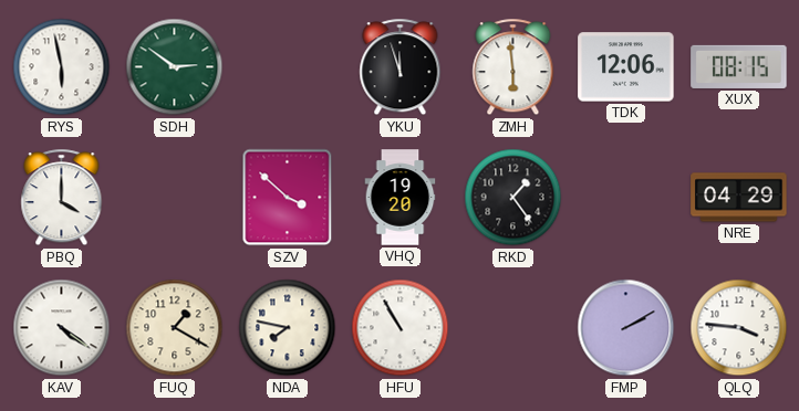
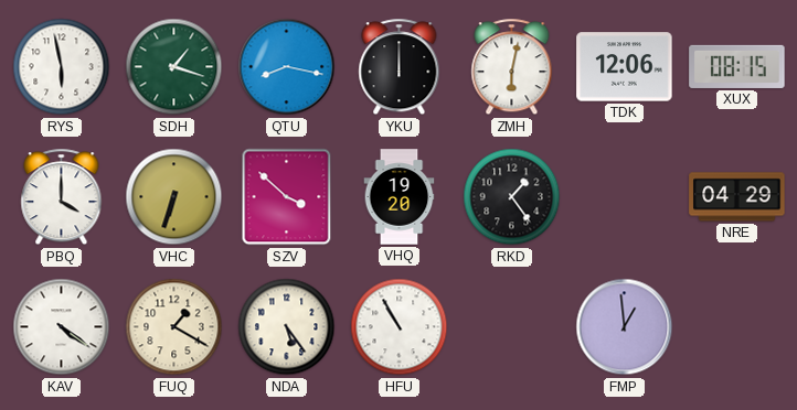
SDH: 2:51 -> 1:18
QTU: none -> 8:17
YKU: 11:57 -> 12:00
ZMH: 5:59 -> 6:02
VHC: none -> 6:33
NDA: 7:47 -> 5:24
FMP: 2:10 -> 12:59
QLQ: 3:46 -> none
